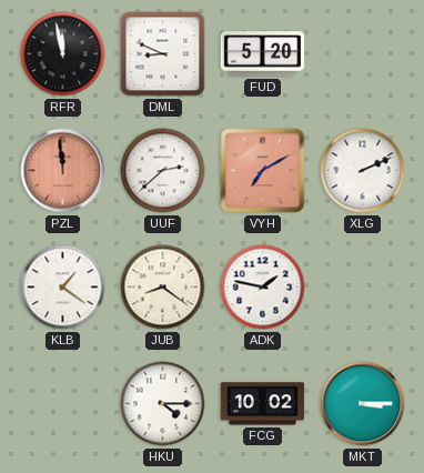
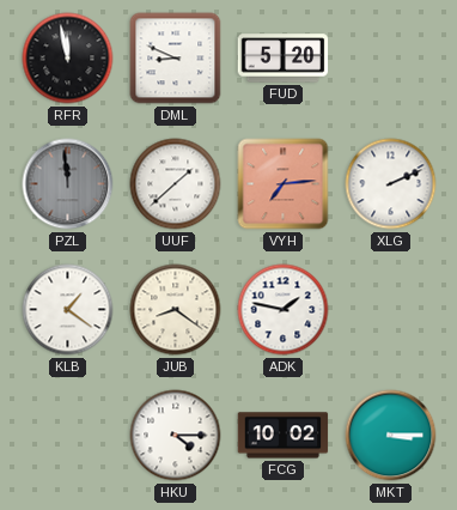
PZL dial: salmon -> grey
UUF: 2:38 -> 1:38
VYH: 7:10 -> 7:14
